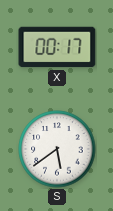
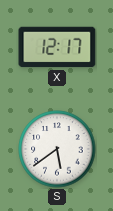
X: 00:17 -> 12:17
